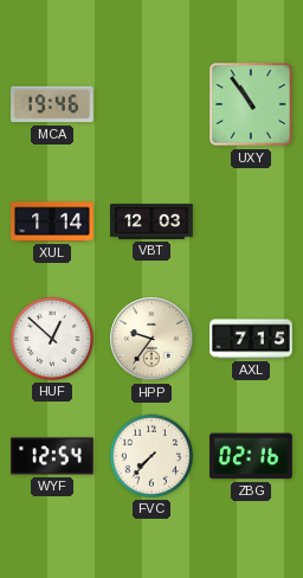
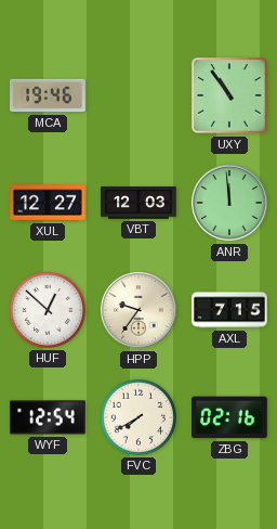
XUL: 1:14 -> 12:27
ANR: none -> 11:59
FVC: 7:37 -> 7:40
